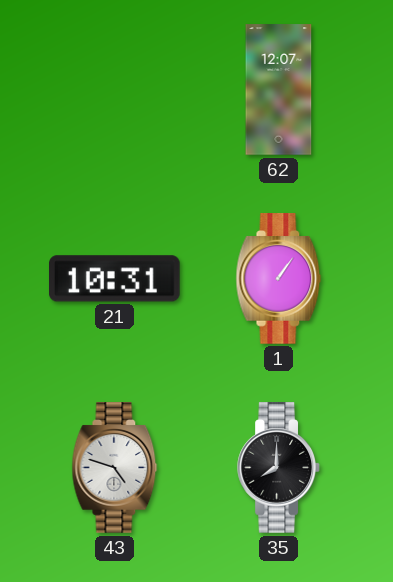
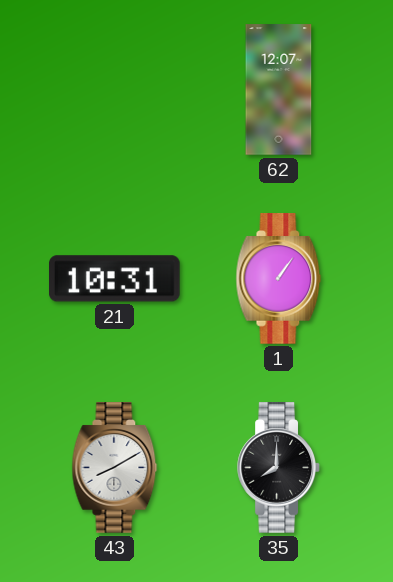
43: 4:48 -> 8:10
